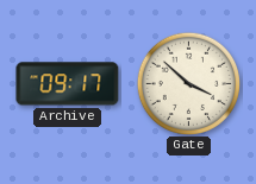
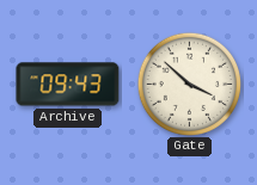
Archive: 09:17 -> 09:43
